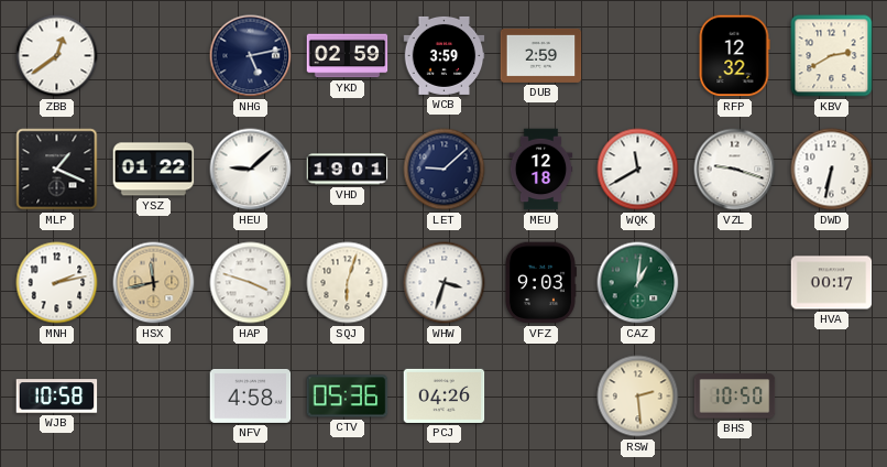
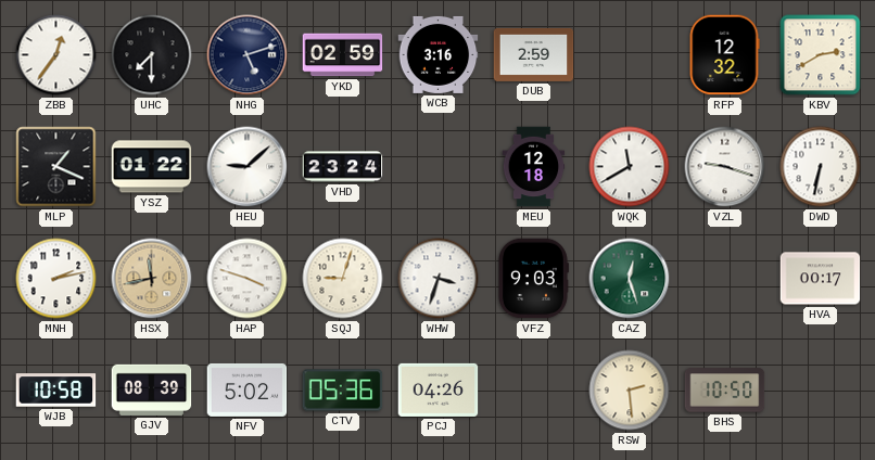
ZBB: 12:39 -> 12:36
UHC: none -> 7:30
NHG: 5:13 -> 5:12
WCB: 3:59 -> 3:16
VHD: 19:01 -> 23:24
LET: 9:08 -> none
SQJ: 6:03 -> 9:03
CAZ: 1:01 -> 12:27
GJV: none -> 08:39
NFV: 4:58 -> 5:02
